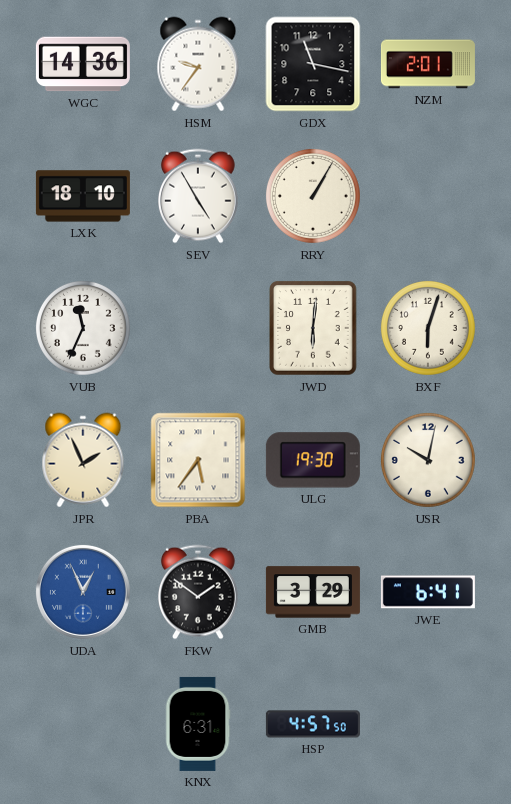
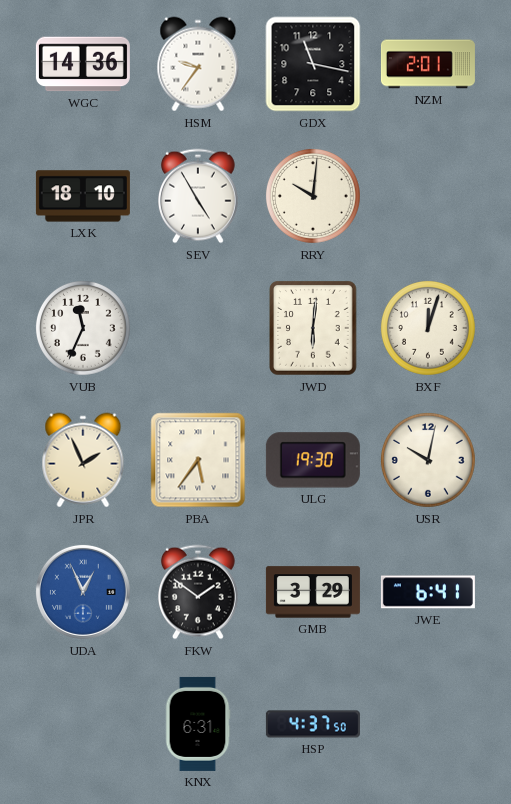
RRY: 1:05 -> 10:01
BXF: 6:03 -> 12:03
HSP: 4:57 -> 4:37
